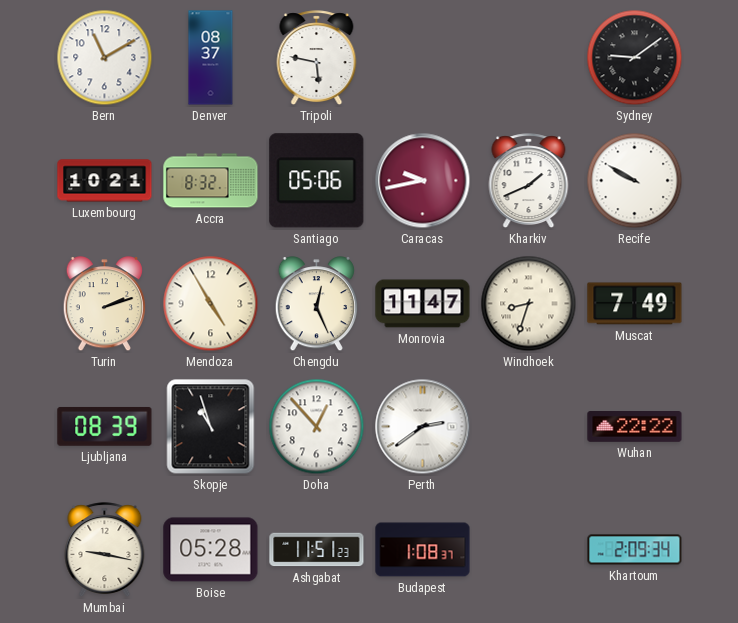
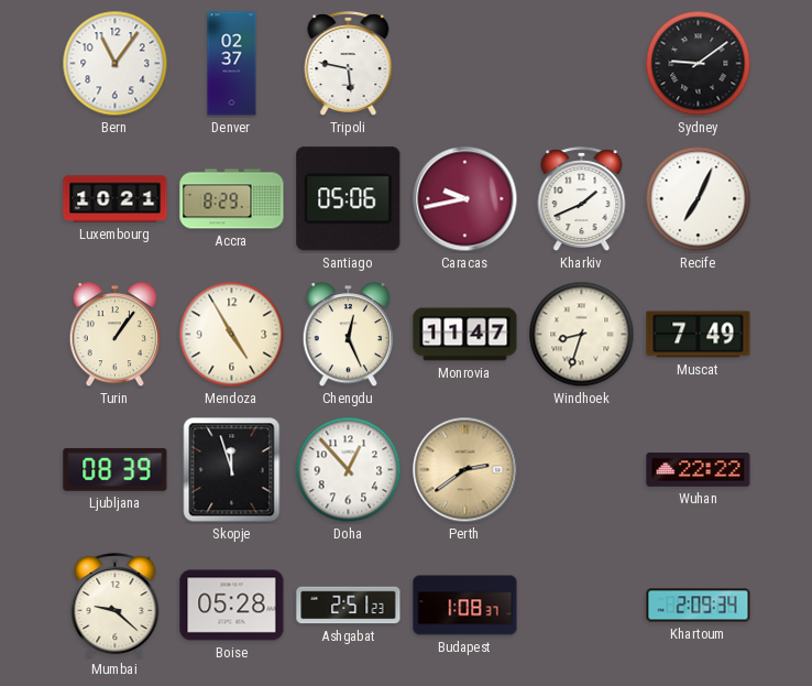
Bern: 11:10 -> 11:06
Denver: 08:37 -> 02:37
Accra: 8:32 -> 8:29
Recife: 9:50 -> 7:04
Turin: 2:12 -> 1:06
Skopje: 10:57 -> 11:57
Perth dial: white -> champagne
Mumbai: 9:17 -> 9:22
Ashgabat: 11:51 -> 2:51
